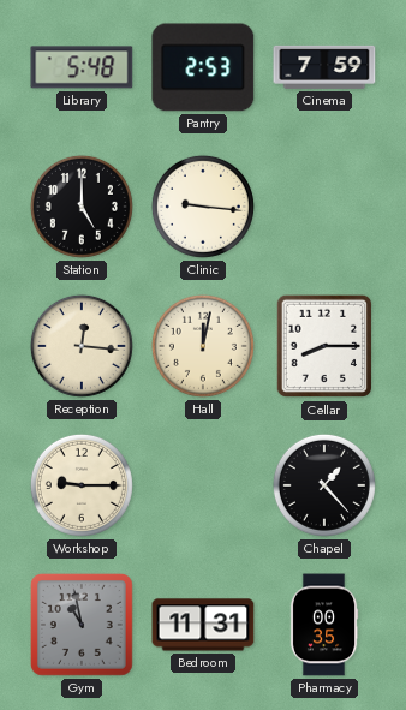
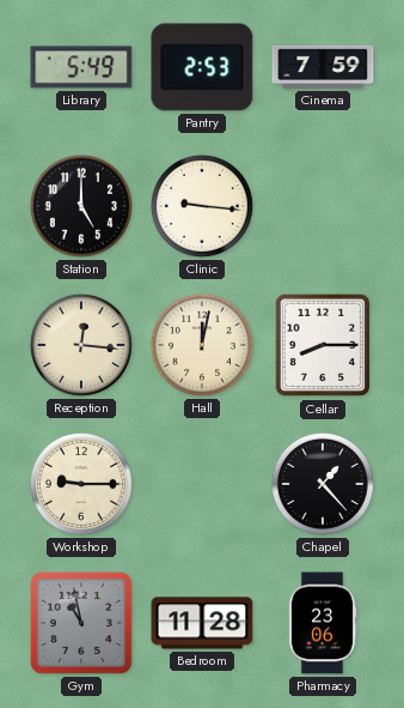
Library: 5:48 -> 5:49
Bedroom: 11:31 -> 11:28
Pharmacy: 00:35 -> 23:06
